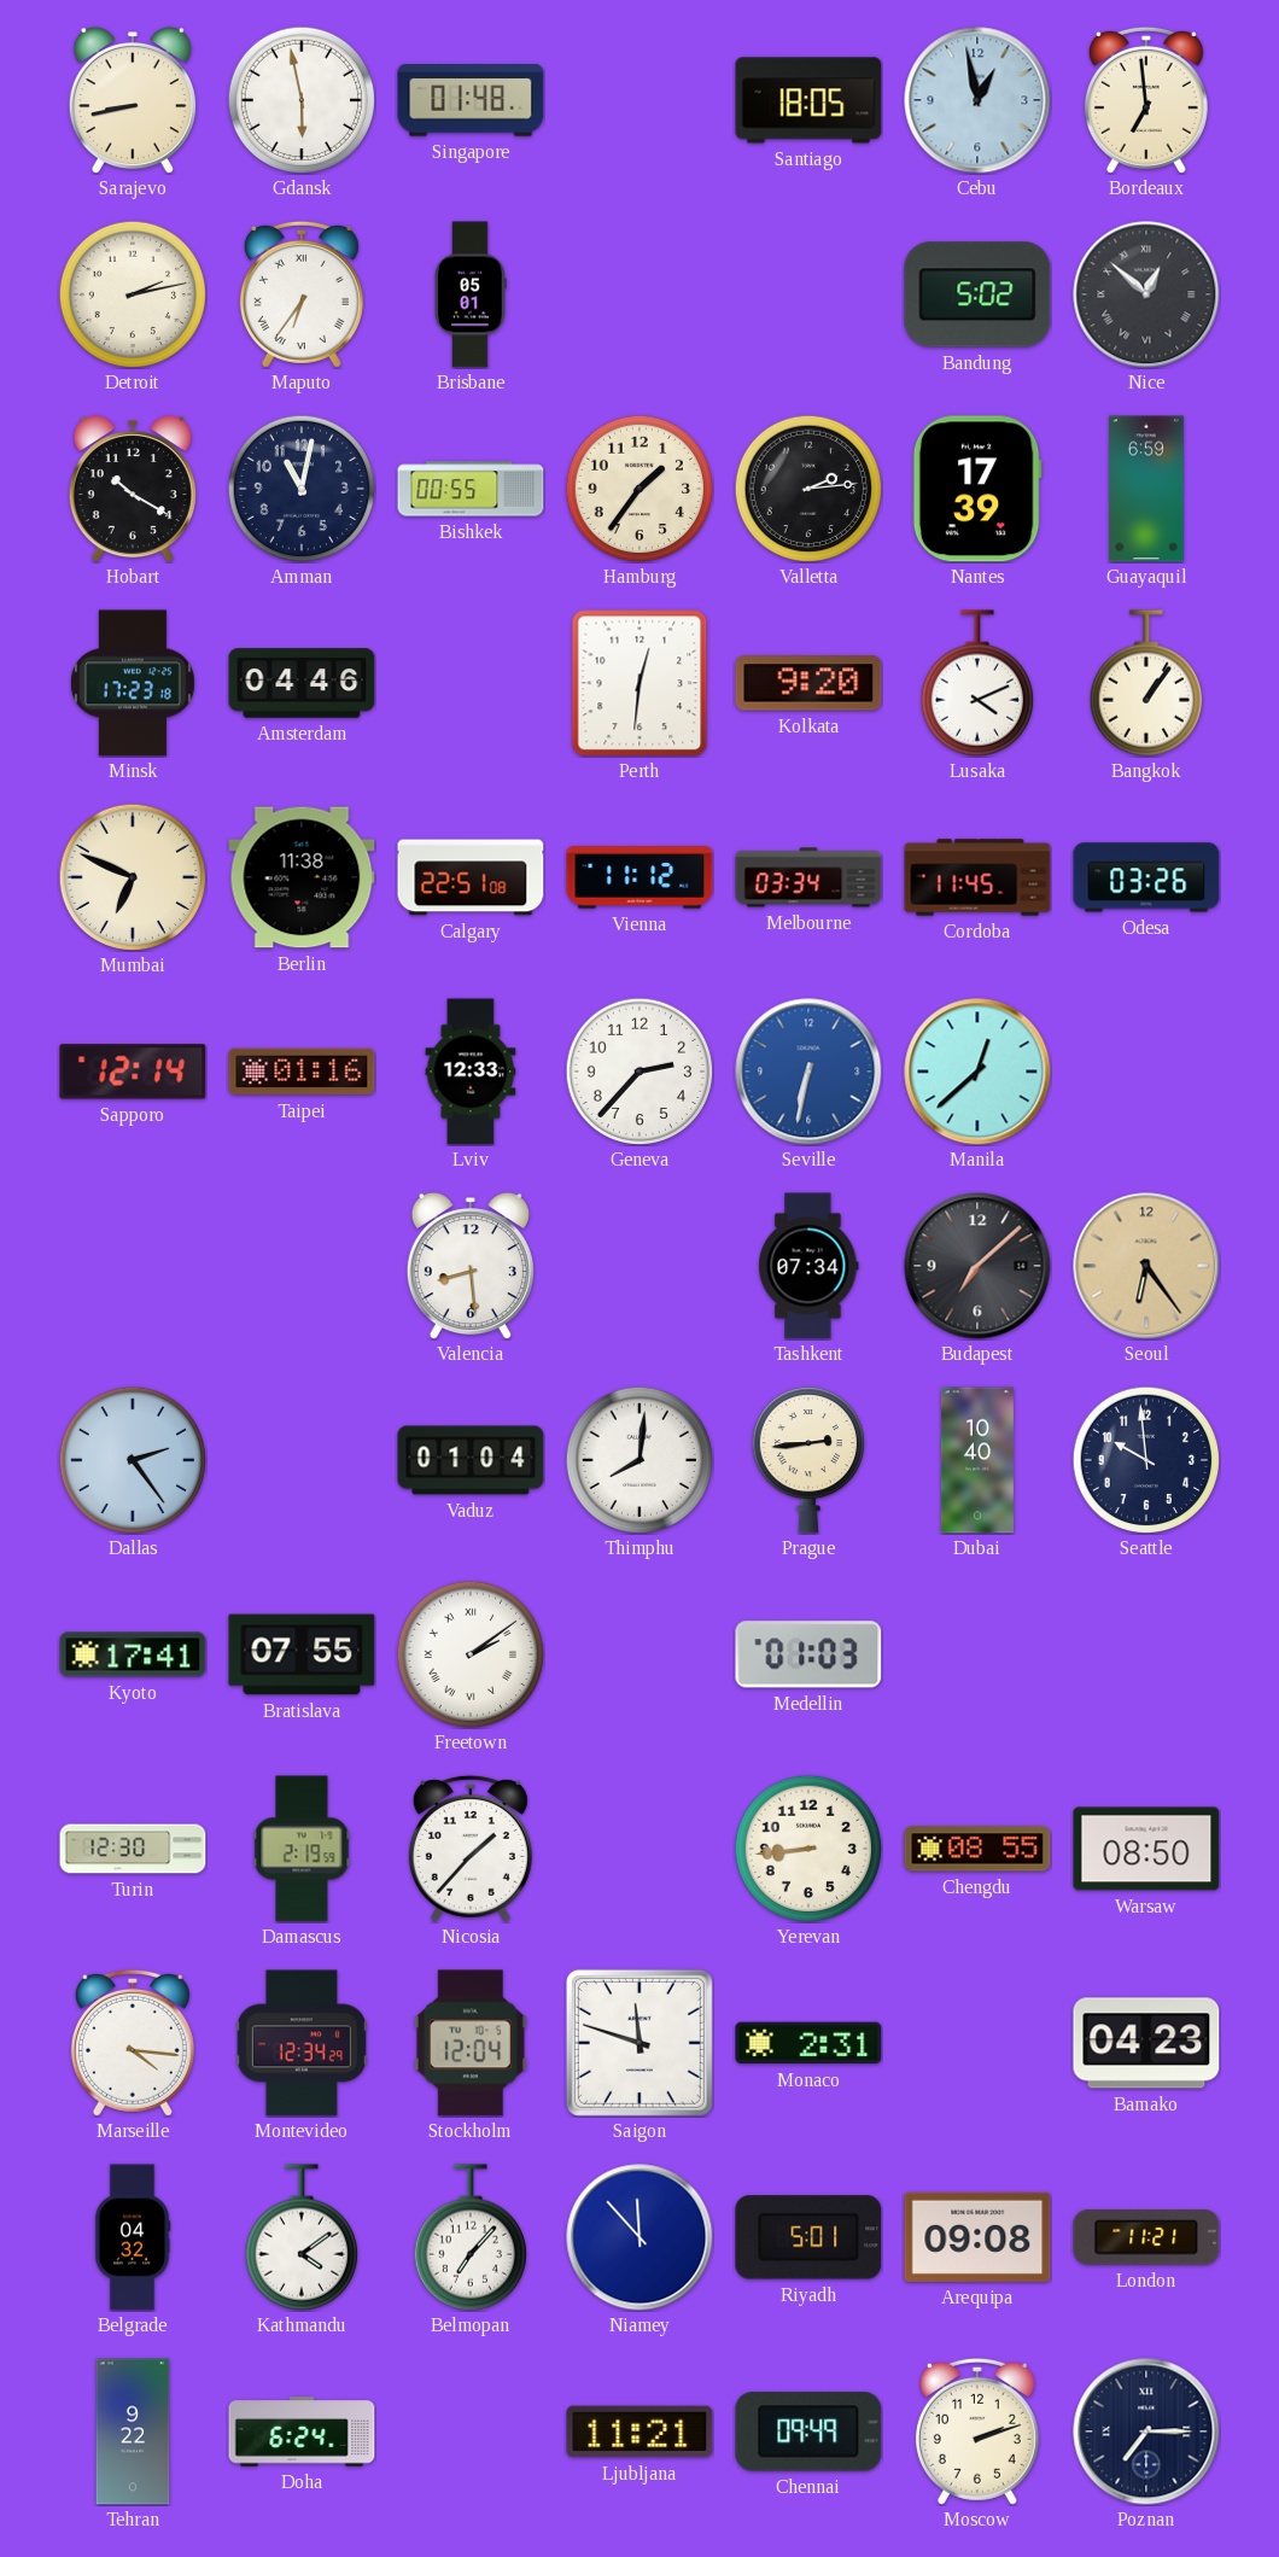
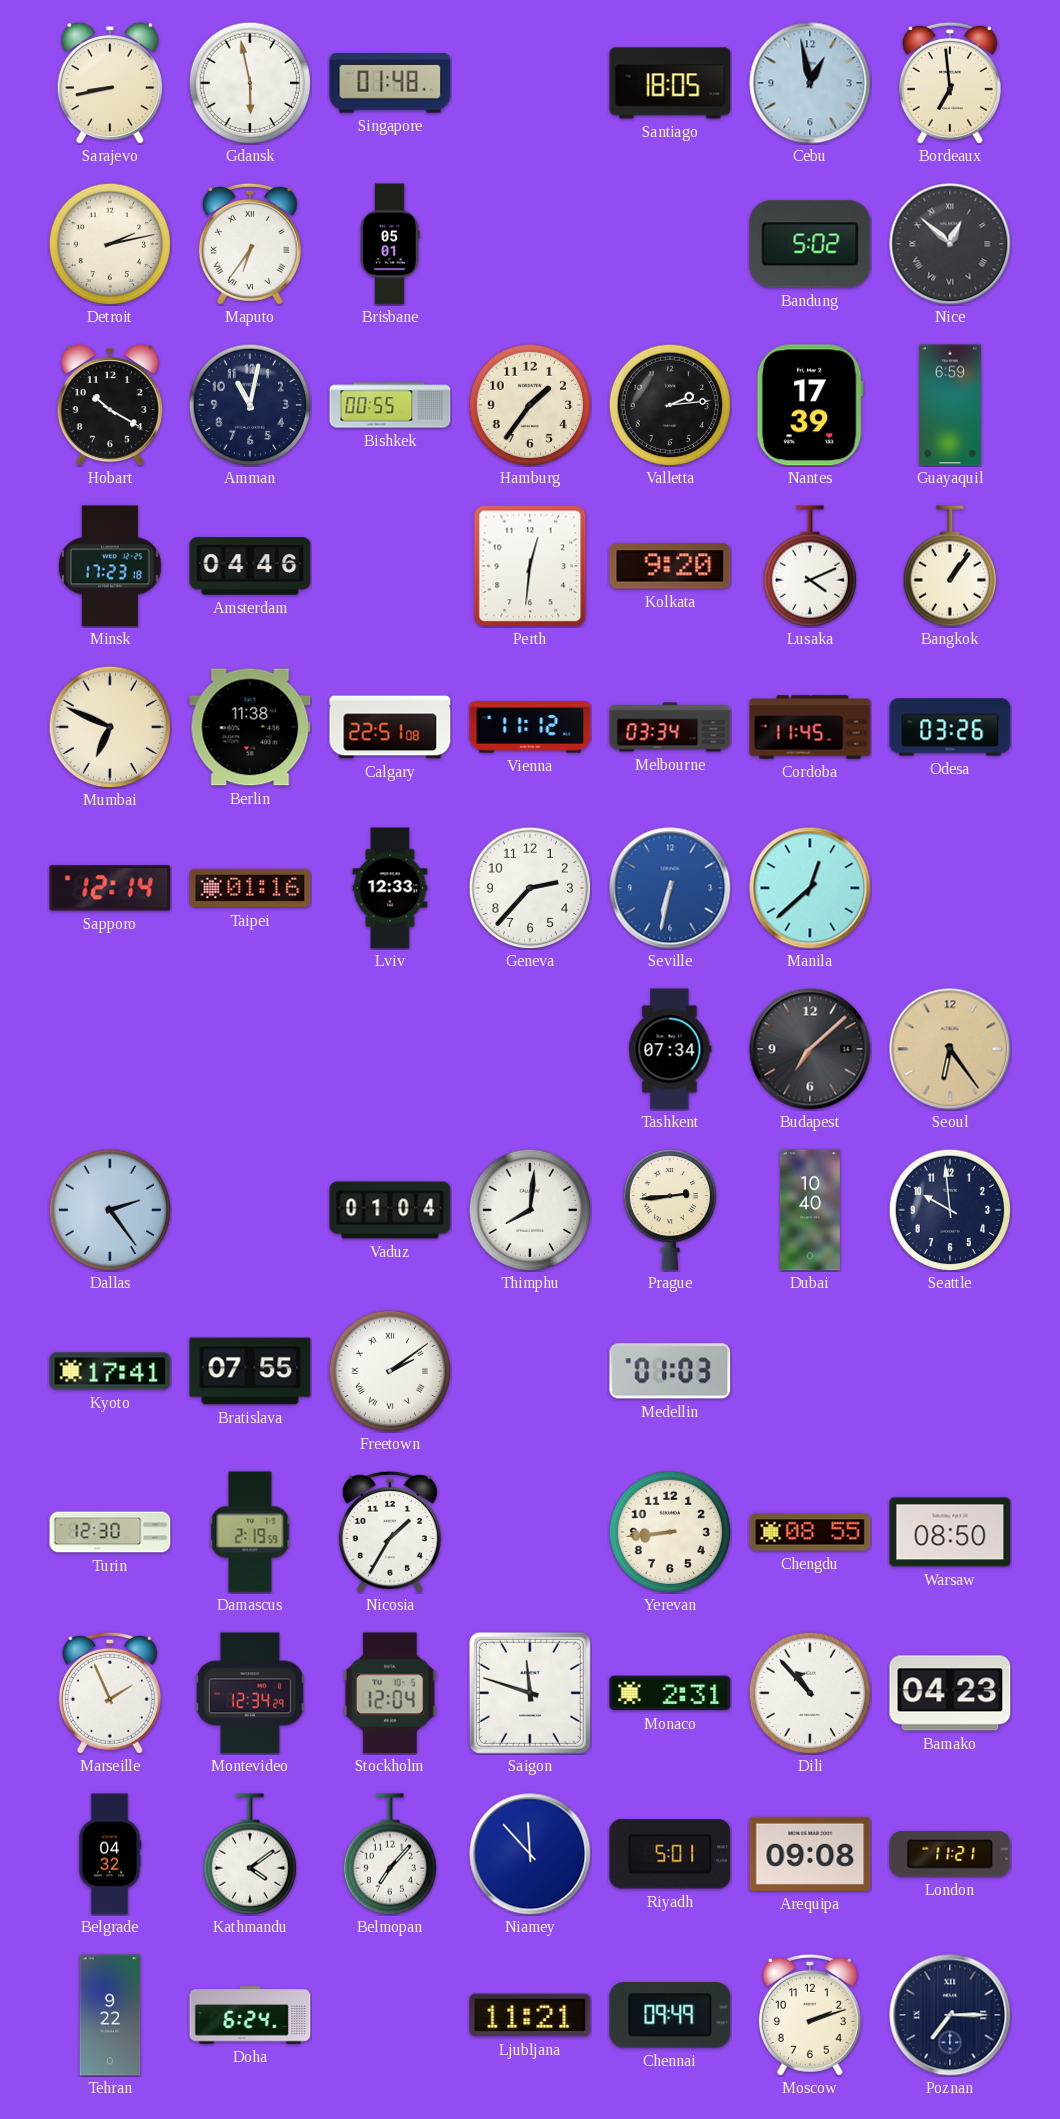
Valencia: 8:29 -> none
Nicosia: 1:37 -> 1:35
Marseille: 4:16 -> 1:56
Dili: none -> 10:53
